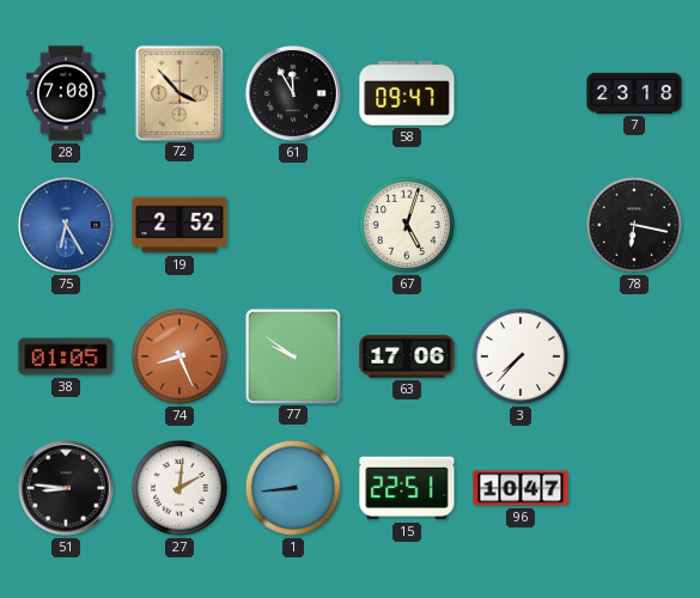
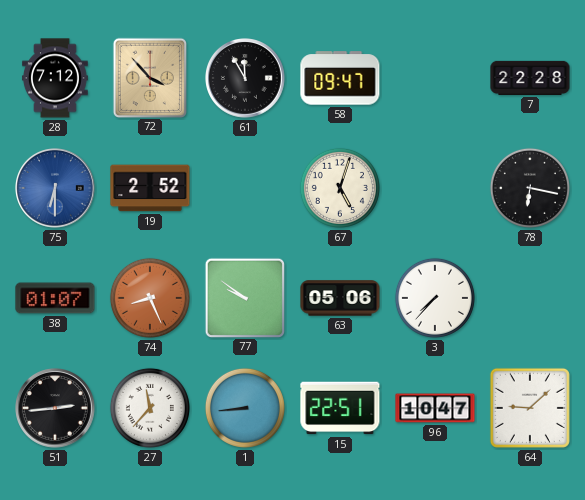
28: 7:08 -> 7:12
7: 23:18 -> 22:28
75: 6:25 -> 6:30
38: 01:05 -> 01:07
63: 17:06 -> 05:06
51: 8:46 -> 2:44
27: 2:01 -> 11:37
64: none -> 9:08
